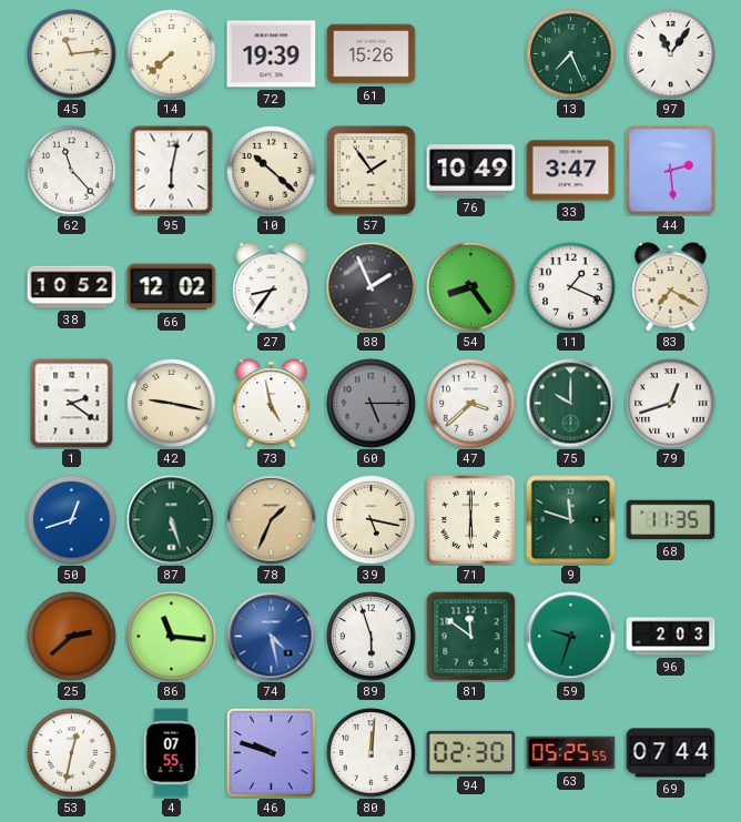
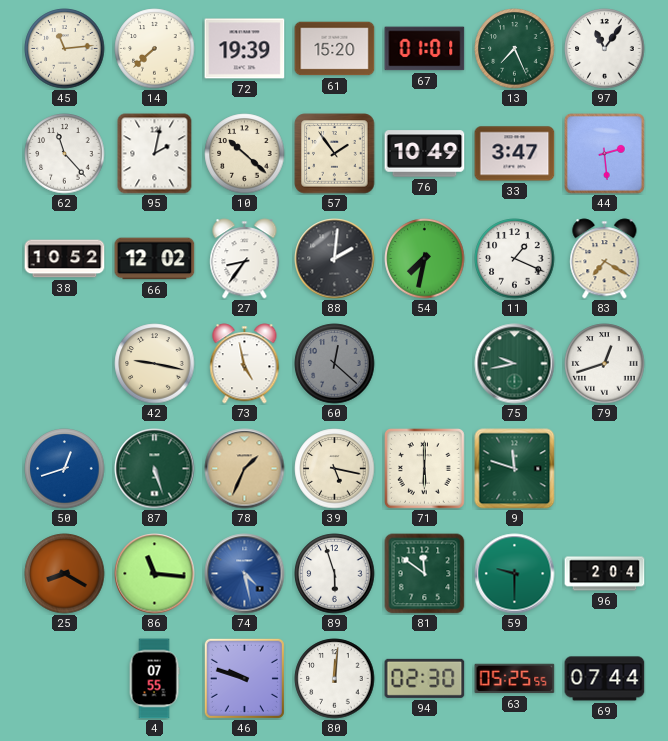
61: 15:26 -> 15:20
67: none -> 01:01
95: 6:02 -> 2:02
88: 1:56 -> 2:01
54: 8:24 -> 7:32
1: 2:21 -> none
60: 5:15 -> 12:22
47: 3:38 -> none
75: 10:00 -> 9:43
68: 11:35 -> none
25: 2:38 -> 8:20
59: 9:33 -> 9:30
96: 2:03 -> 2:04
53: 12:32 -> none
